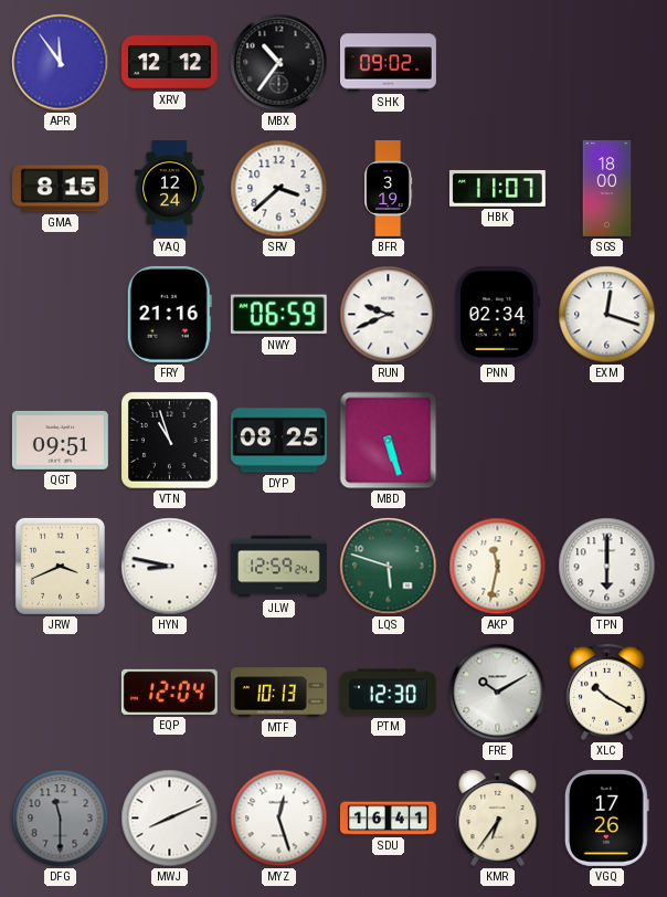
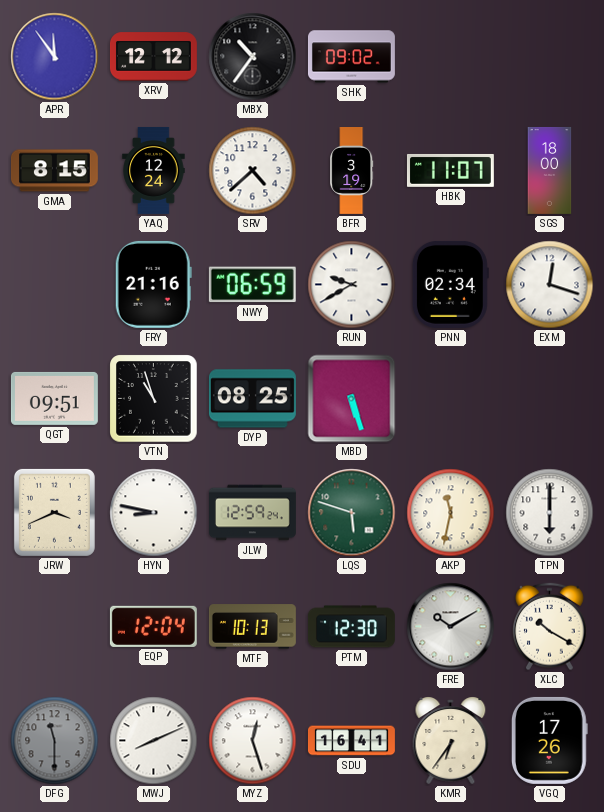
SRV: 3:38 -> 4:38
RUN: 9:41 -> 9:40
